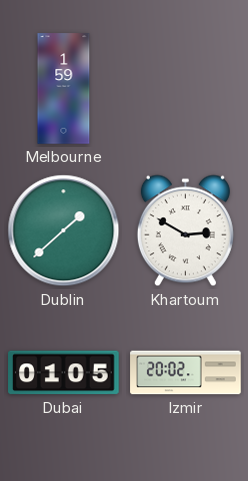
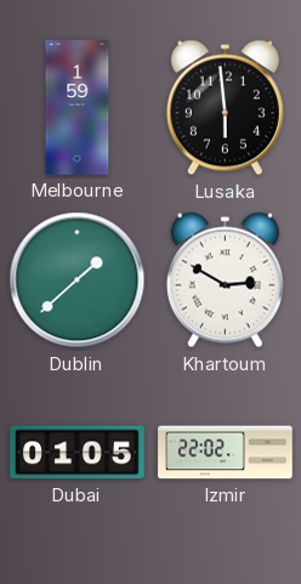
Lusaka: none -> 5:59
Izmir: 20:02 -> 22:02
